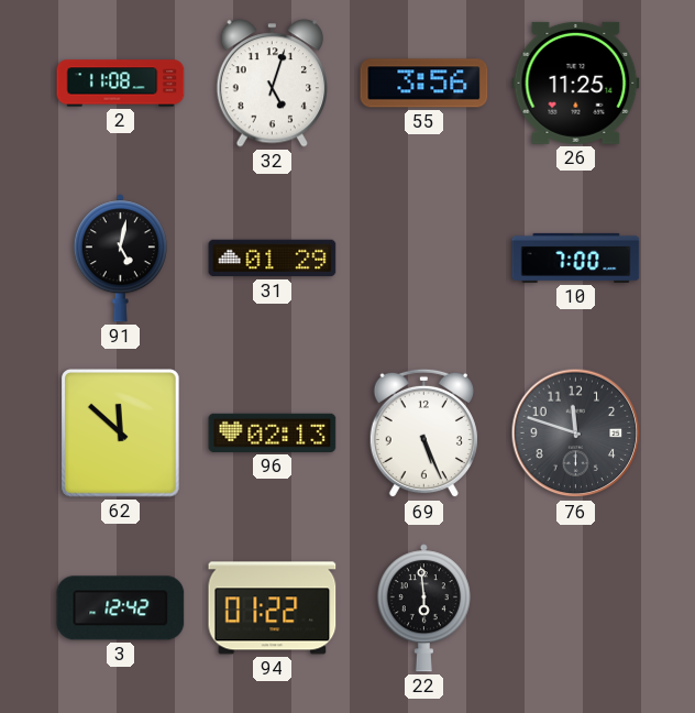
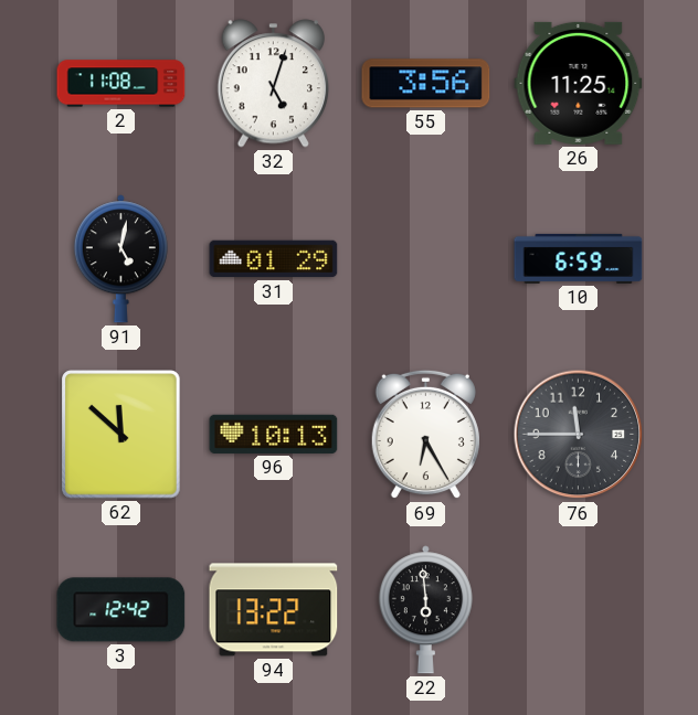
10: 7:00 -> 6:59
96: 02:13 -> 10:13
69: 5:26 -> 6:25
76: 11:48 -> 11:45
94: 01:22 -> 13:22
